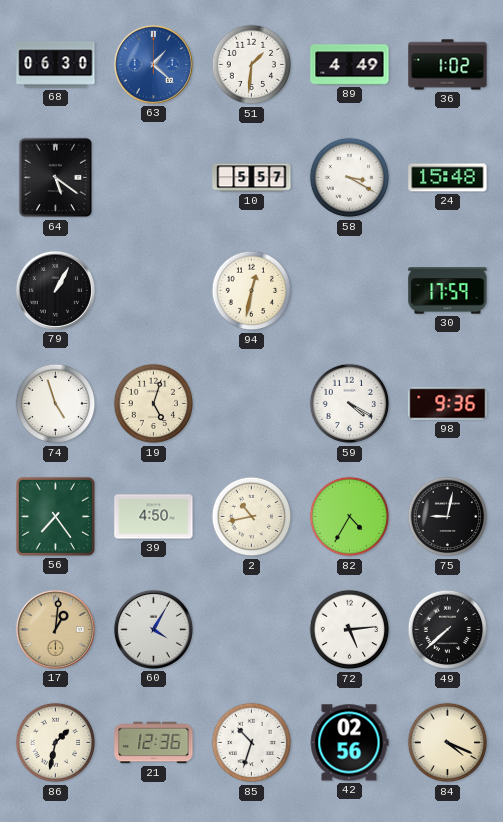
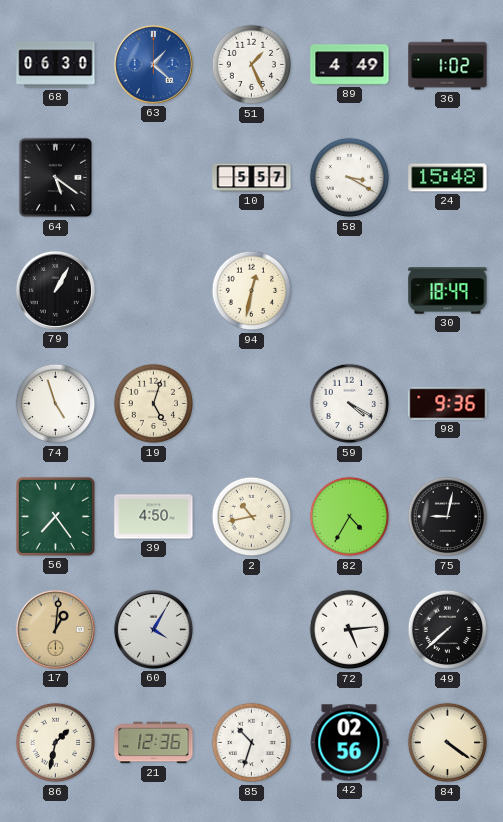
51: 1:31 -> 1:26
30: 17:59 -> 18:49
84: 4:19 -> 4:21
